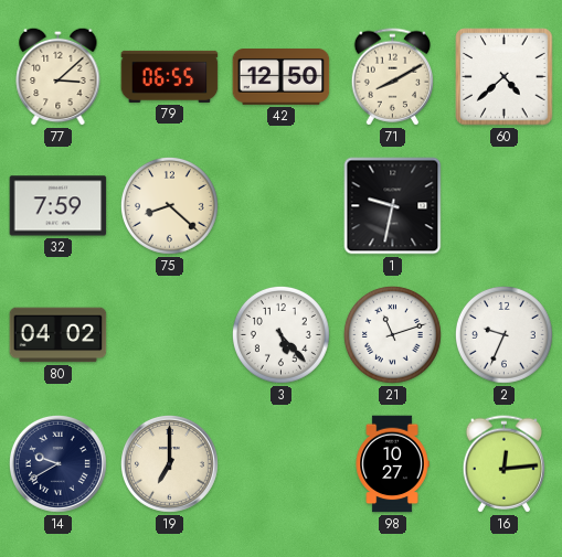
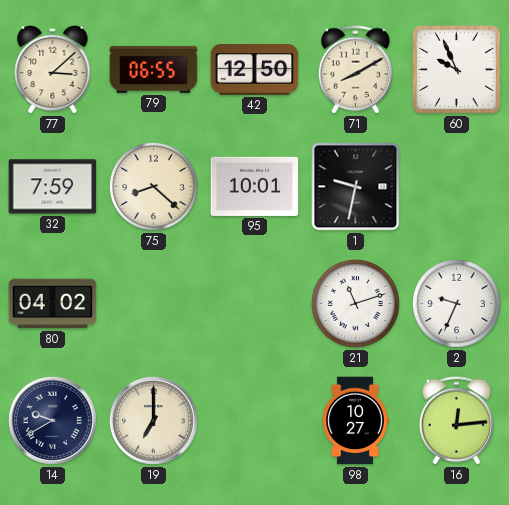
60: 4:38 -> 9:56
95: none -> 10:01
3: 5:23 -> none
